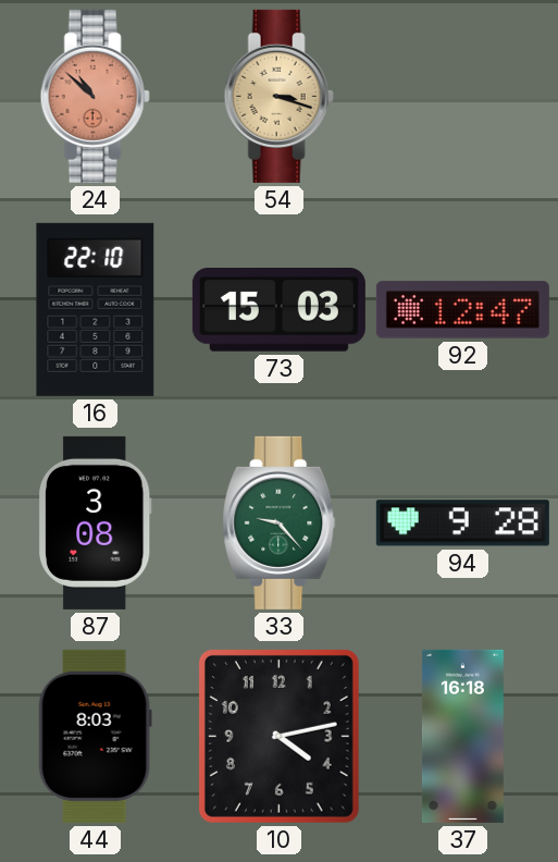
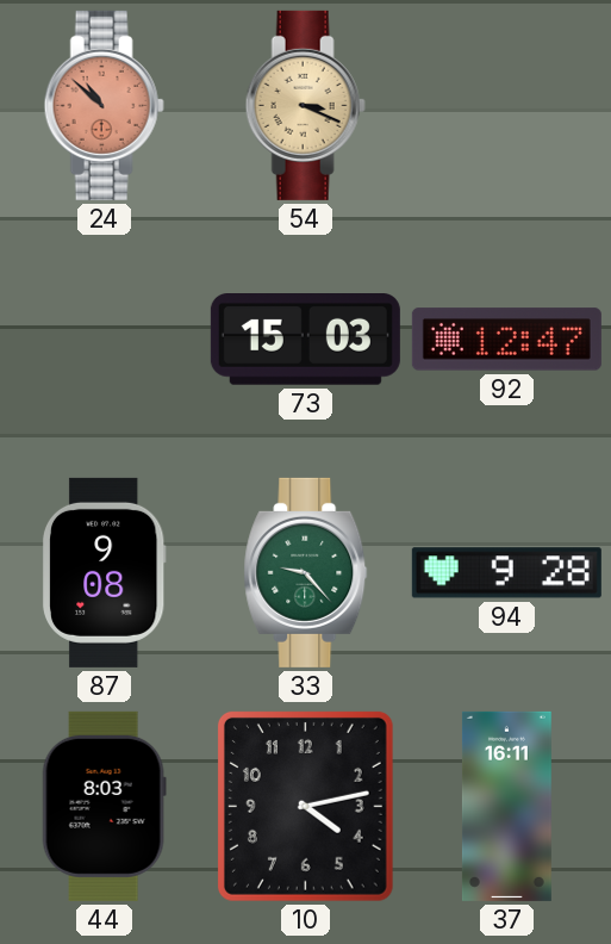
54: 3:18 -> 3:19
16: 22:10 -> none
87: 3:08 -> 9:08
37: 16:18 -> 16:11
